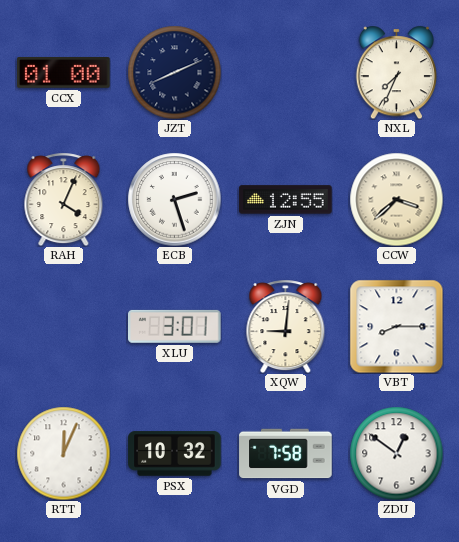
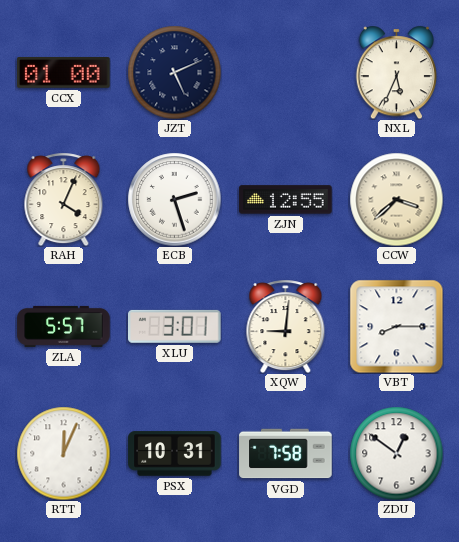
JZT: 8:11 -> 5:11
NXL: 7:34 -> 5:34
ZLA: none -> 5:57
PSX: 10:32 -> 10:31
